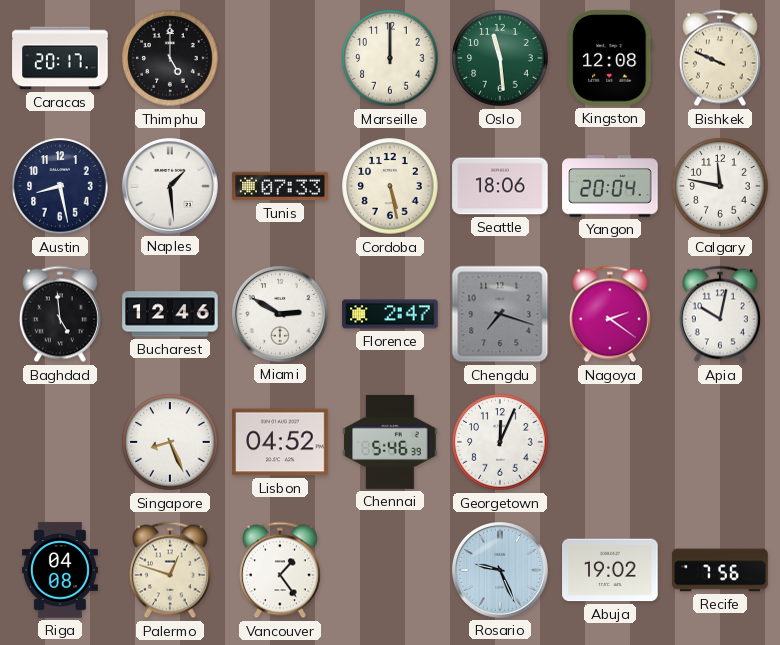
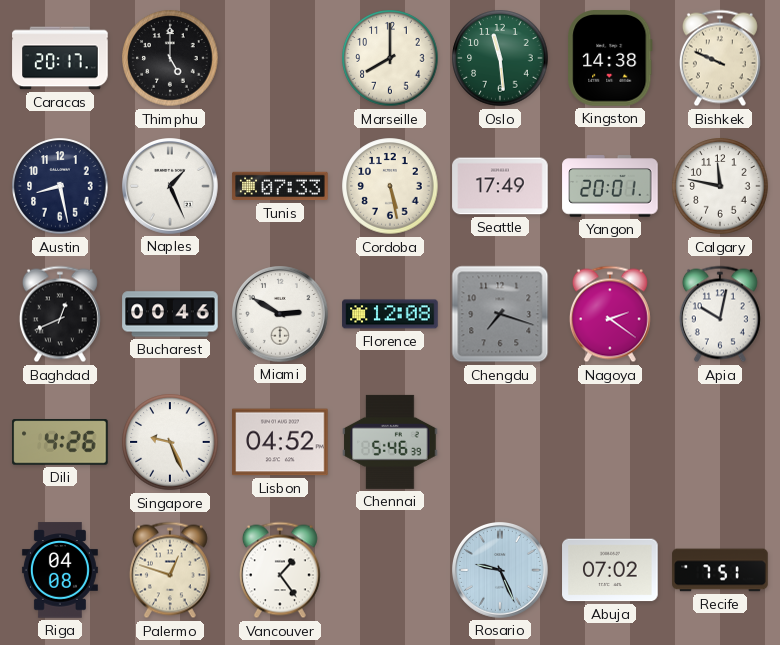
Marseille: 12:00 -> 8:00
Kingston: 12:08 -> 14:38
Naples: 1:29 -> 1:26
Seattle: 18:06 -> 17:49
Yangon: 20:04 -> 20:01
Baghdad: 4:59 -> 12:41
Bucharest: 12:46 -> 00:46
Florence: 2:47 -> 12:08
Dili: none -> 4:26
Singapore: 8:26 -> 9:26
Georgetown: 12:04 -> none
Abuja: 19:02 -> 07:02
Recife: 7:56 -> 7:51
